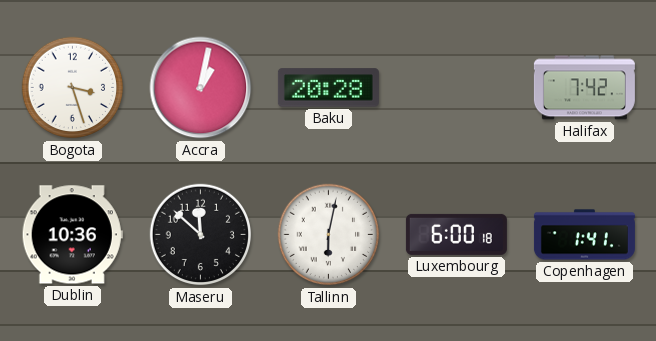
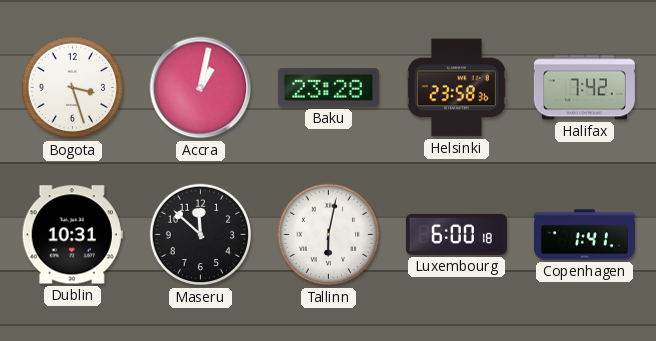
Baku: 20:28 -> 23:28
Helsinki: none -> 23:58
Dublin: 10:36 -> 10:31
